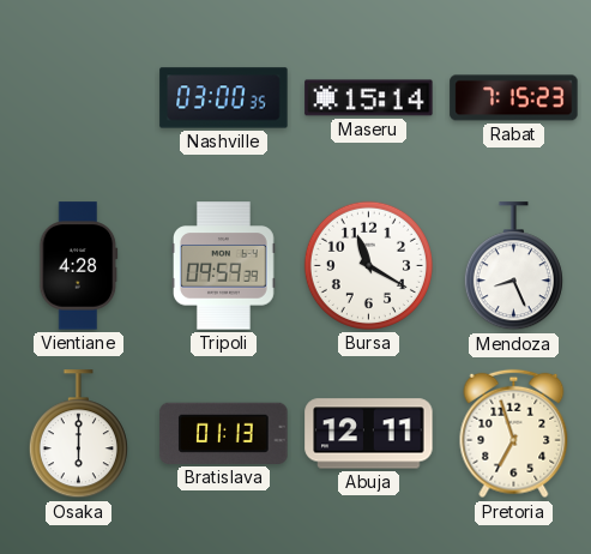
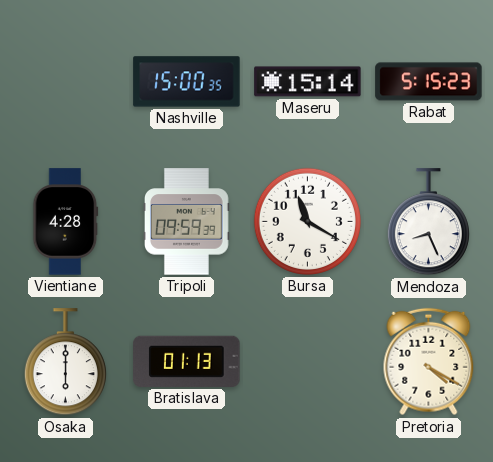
Nashville: 03:00 -> 15:00
Rabat: 7:15 -> 5:15
Abuja: 12:11 -> none
Pretoria: 6:57 -> 4:20
